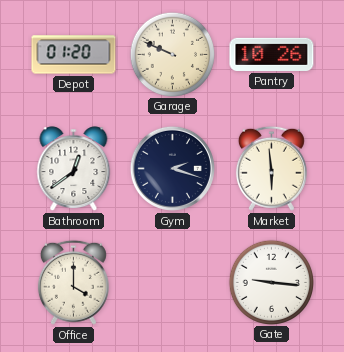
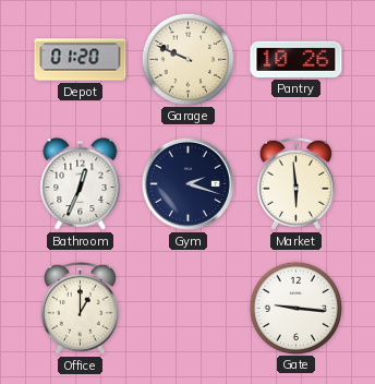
Bathroom: 12:39 -> 12:34
Office: 4:00 -> 1:00
